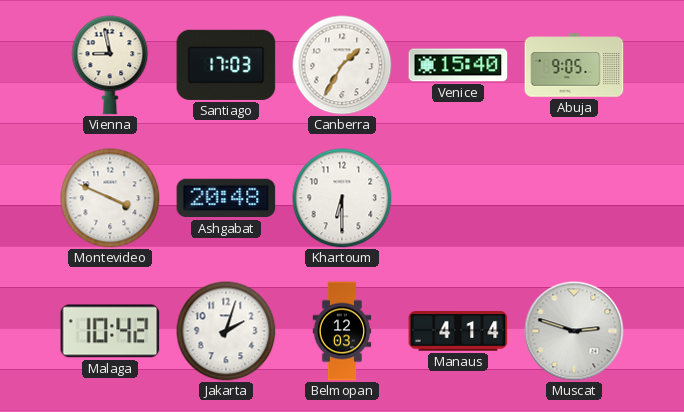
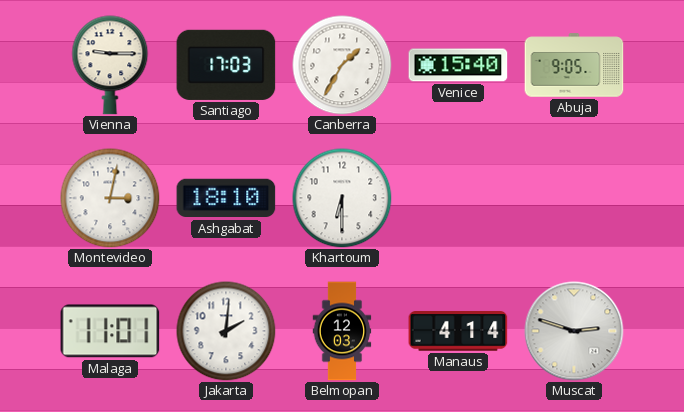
Vienna: 8:58 -> 9:15
Montevideo: 3:49 -> 3:02
Ashgabat: 20:48 -> 18:10
Malaga: 10:42 -> 11:01
Jakarta: 2:03 -> 2:01
